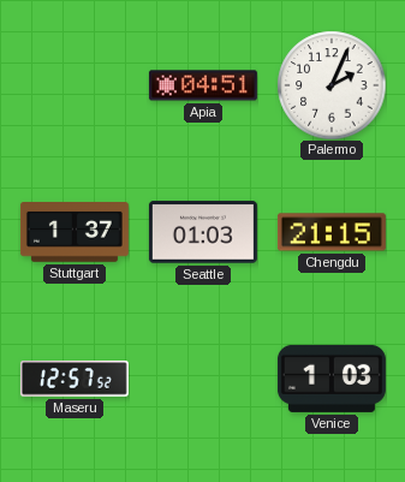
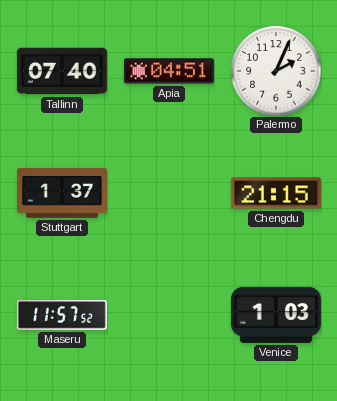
Tallinn: none -> 07:40
Seattle: 01:03 -> none
Maseru: 12:57 -> 11:57
